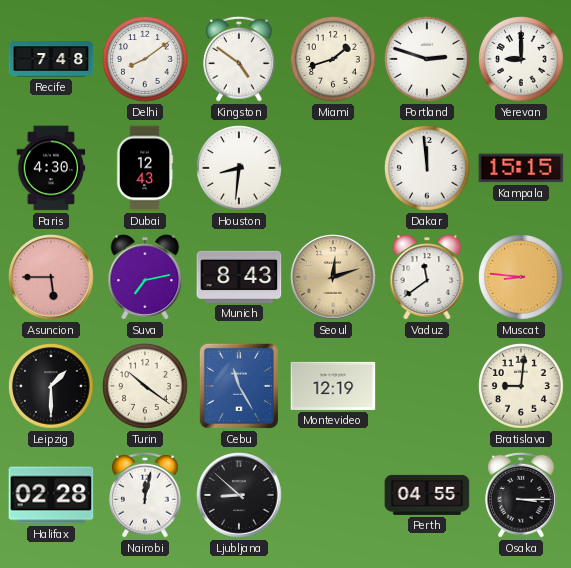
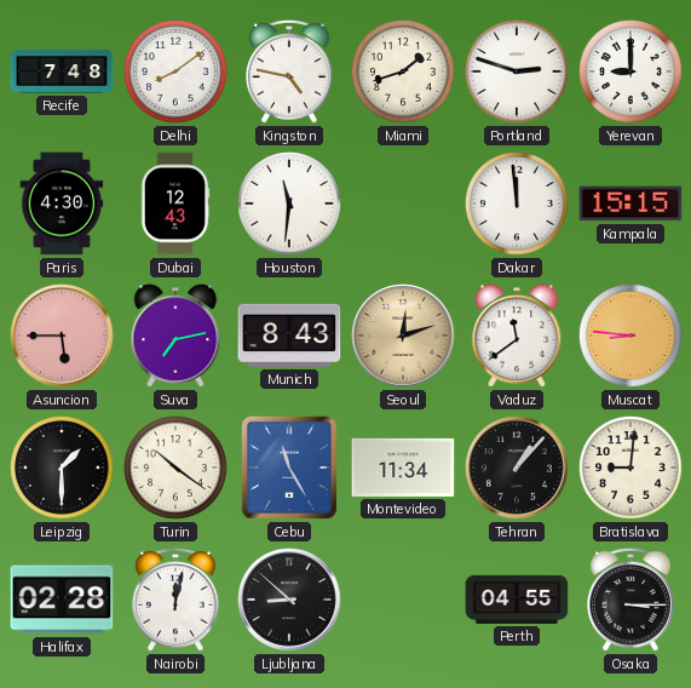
Kingston: 4:51 -> 4:47
Houston: 8:31 -> 11:31
Montevideo: 12:19 -> 11:34
Tehran: none -> 1:07
